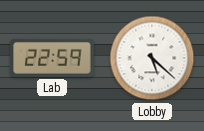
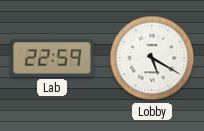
Lobby: 5:22 -> 5:20
